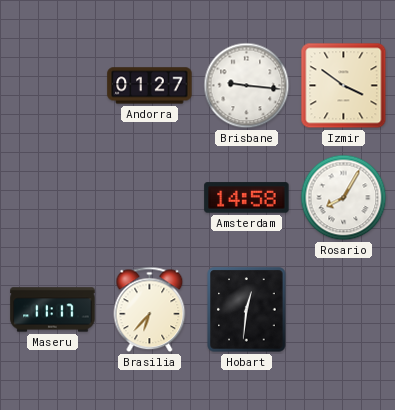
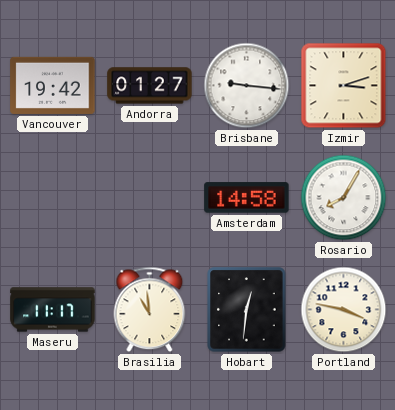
Vancouver: none -> 19:42
Izmir: 3:51 -> 3:12
Brasilia: 6:37 -> 10:59
Portland: none -> 3:47
